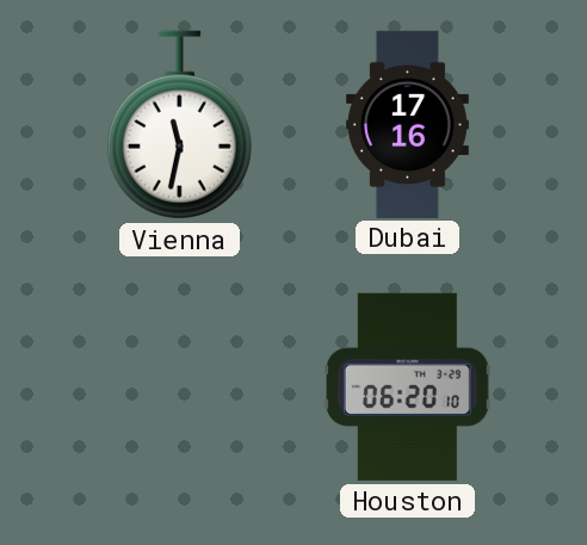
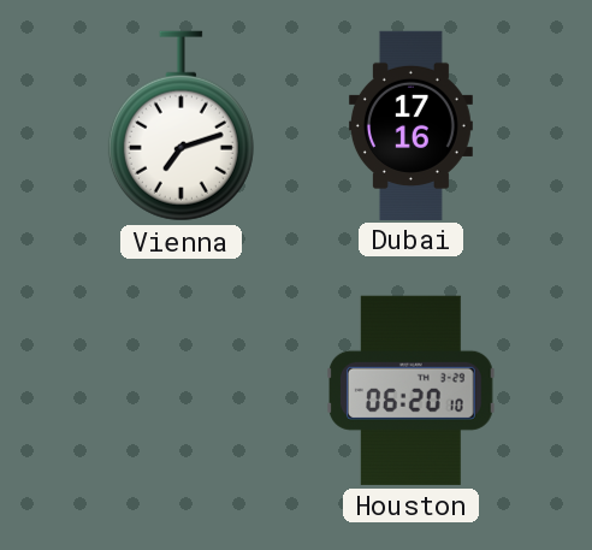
Vienna: 11:32 -> 7:12
